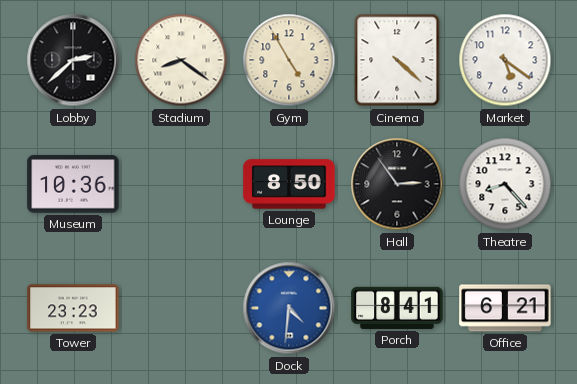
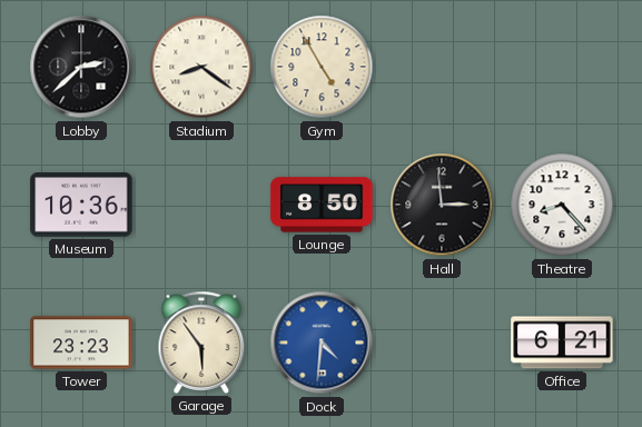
Cinema: 4:22 -> none
Market: 5:21 -> none
Hall: 2:54 -> 2:59
Garage: none -> 5:54
Porch: 8:41 -> none
